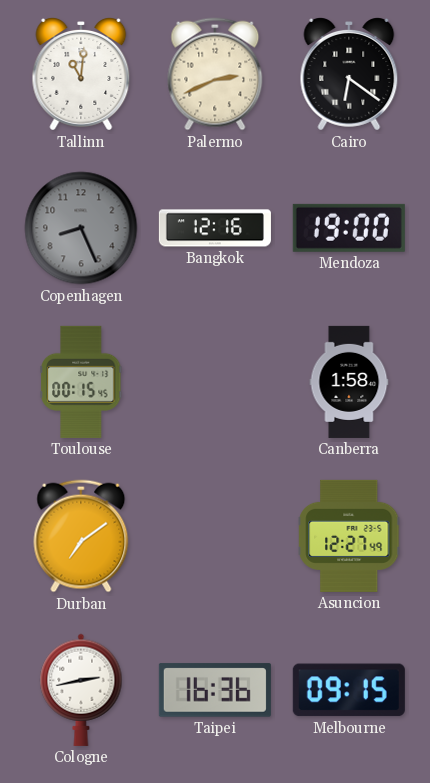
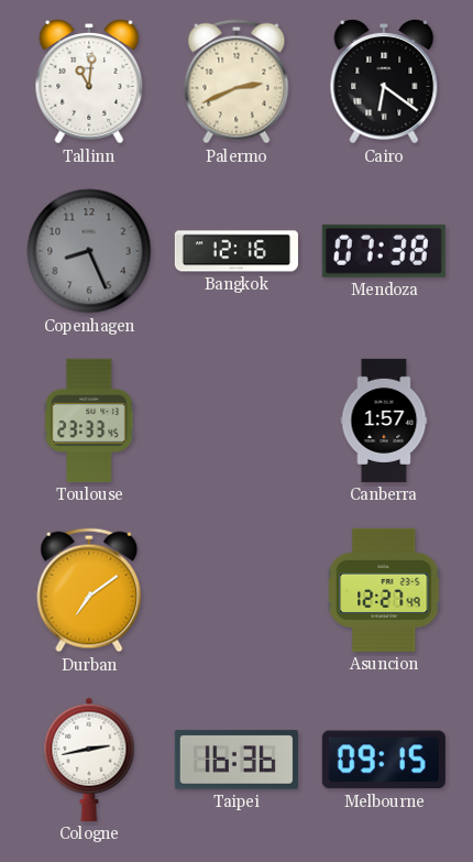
Mendoza: 19:00 -> 07:38
Toulouse: 00:15 -> 23:33
Canberra: 1:58 -> 1:57
